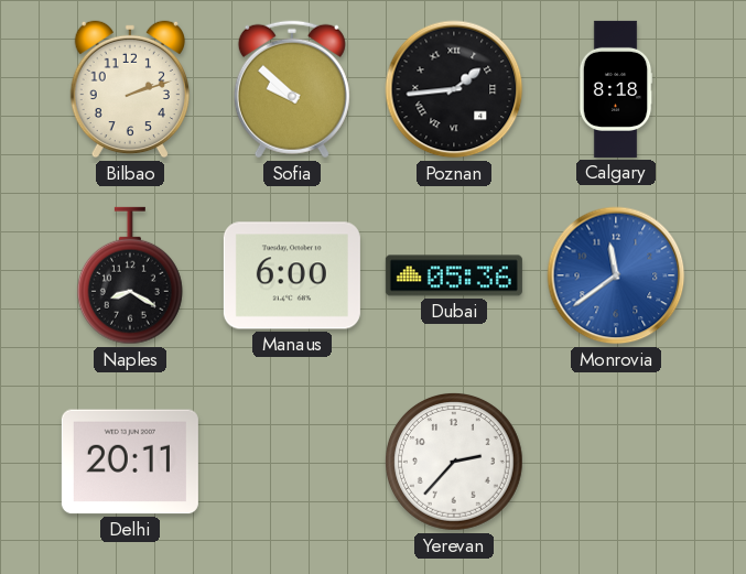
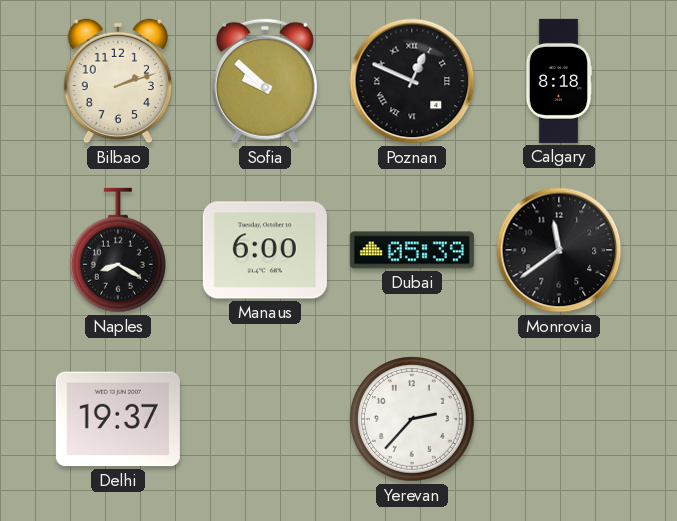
Poznan: 1:44 -> 12:49
Dubai: 05:36 -> 05:39
Monrovia dial: blue -> black
Delhi: 20:11 -> 19:37
